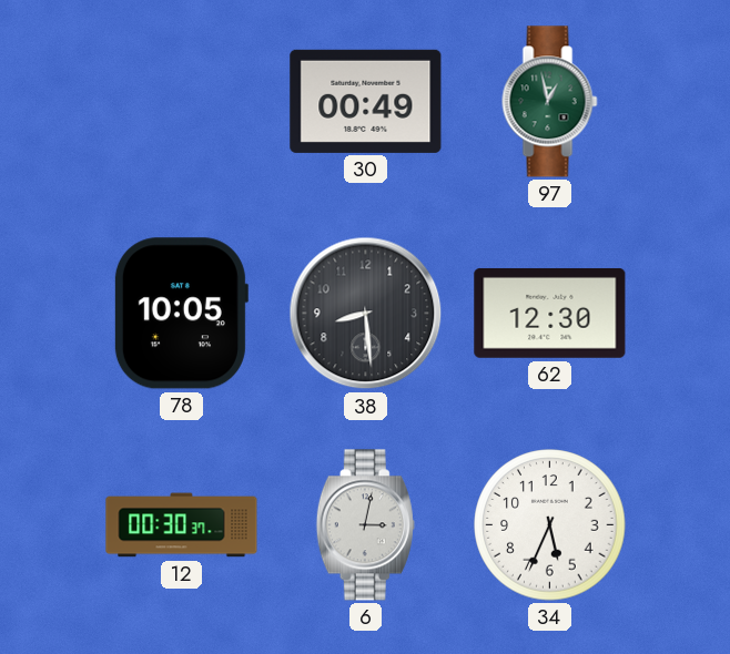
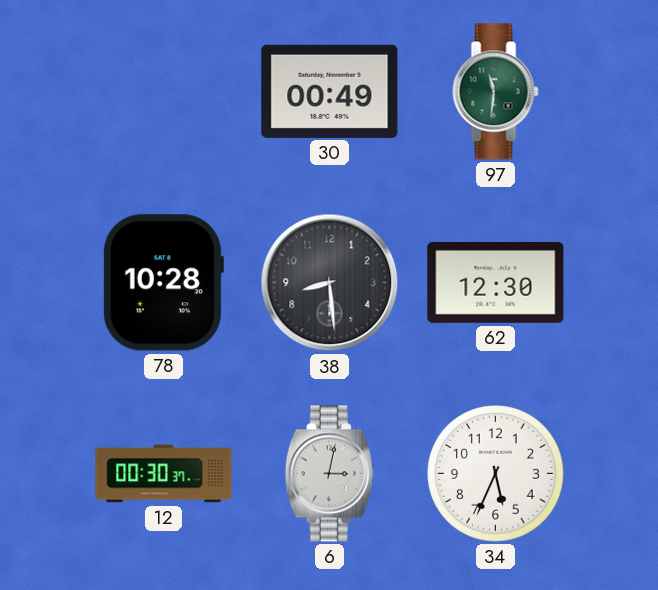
97: 12:58 -> 11:31
78: 10:05 -> 10:28
